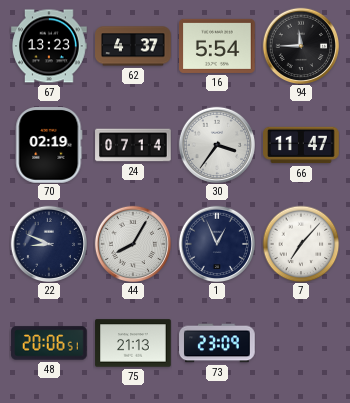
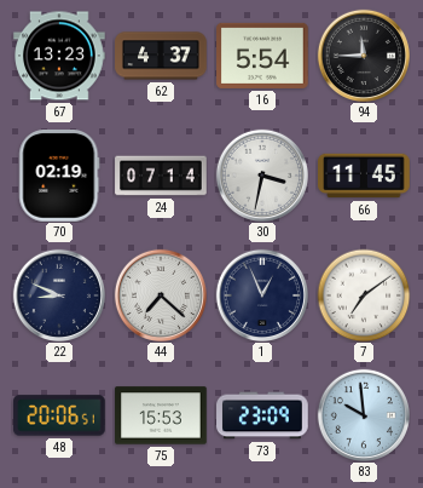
30: 3:36 -> 3:32
66: 11:47 -> 11:45
44: 8:05 -> 7:22
7: 7:07 -> 7:09
75: 21:13 -> 15:53
83: none -> 9:59
